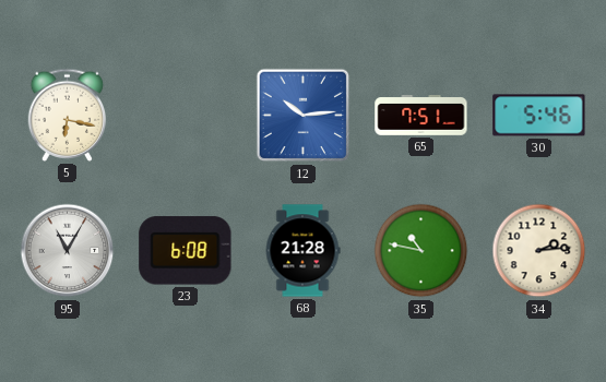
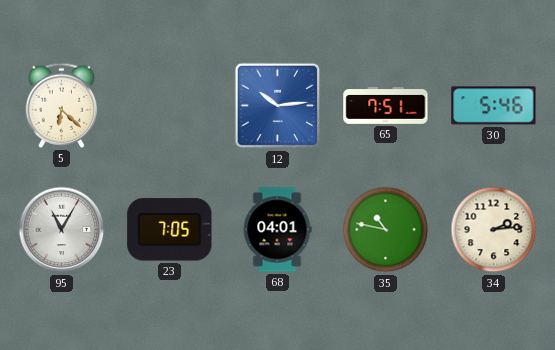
5: 6:17 -> 6:22
23: 6:08 -> 7:05
68: 21:28 -> 04:01
